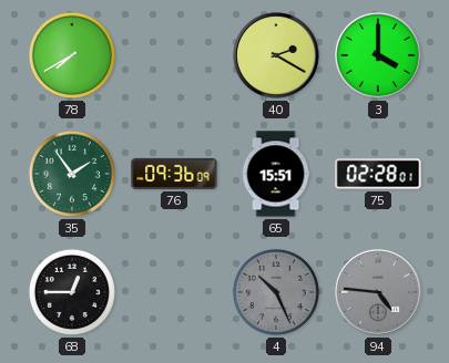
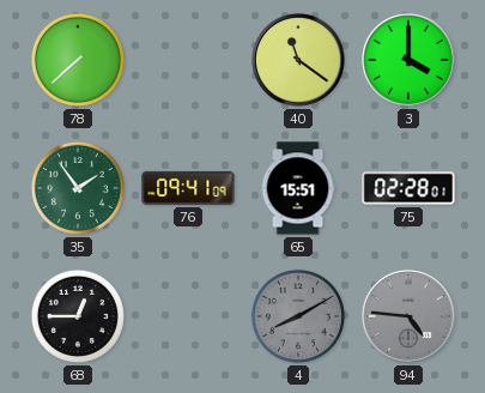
78: 7:40 -> 7:38
40: 2:20 -> 11:21
76: 09:36 -> 09:41
4: 10:26 -> 8:10
